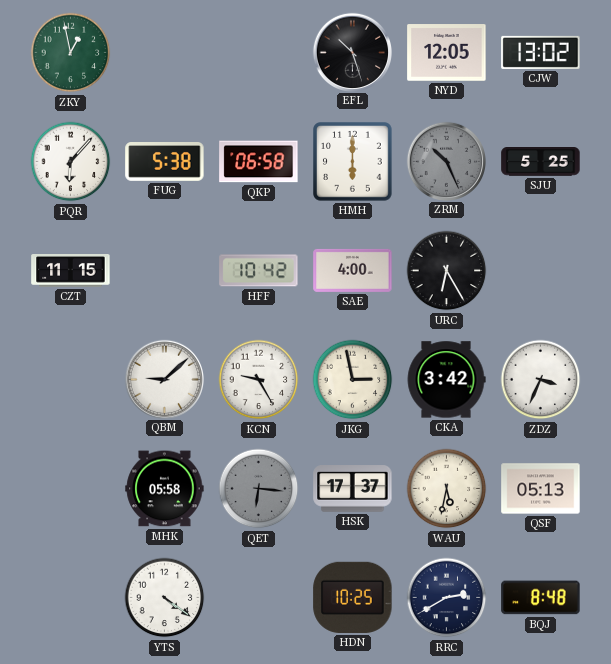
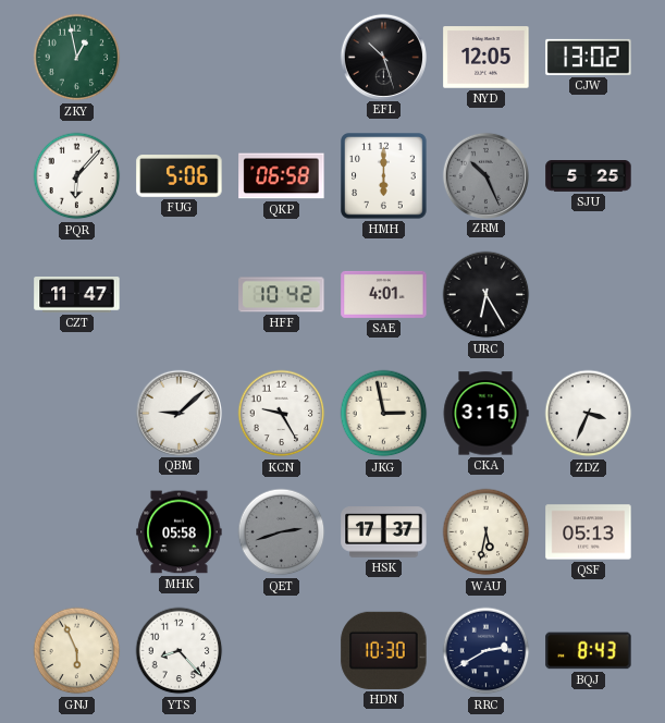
FUG: 5:38 -> 5:06
CZT: 11:15 -> 11:47
SAE: 4:00 -> 4:01
CKA: 3:42 -> 3:15
QET: 6:16 -> 2:42
GNJ: none -> 5:56
YTS: 4:21 -> 8:23
HDN: 10:25 -> 10:30
BQJ: 8:48 -> 8:43
